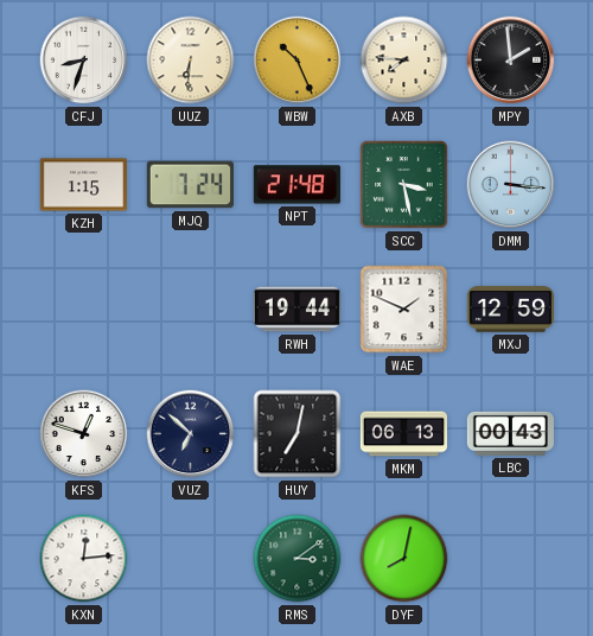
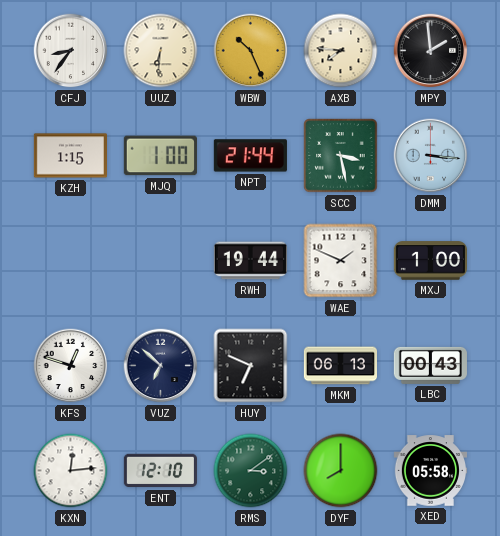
CFJ: 8:33 -> 8:36
MJQ: 7:24 -> 1:00
NPT: 21:48 -> 21:44
MXJ: 12:59 -> 1:00
HUY: 7:02 -> 6:49
ENT: none -> 12:10
DYF: 8:02 -> 8:00
XED: none -> 05:58
